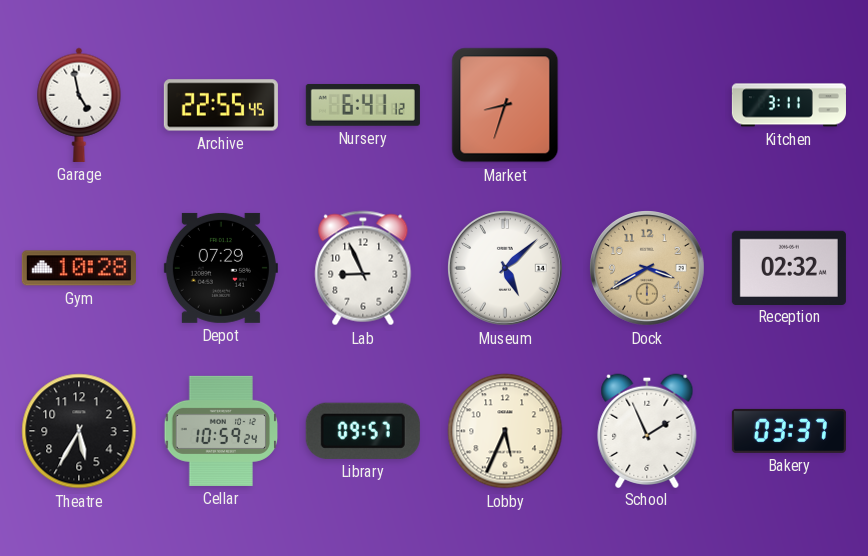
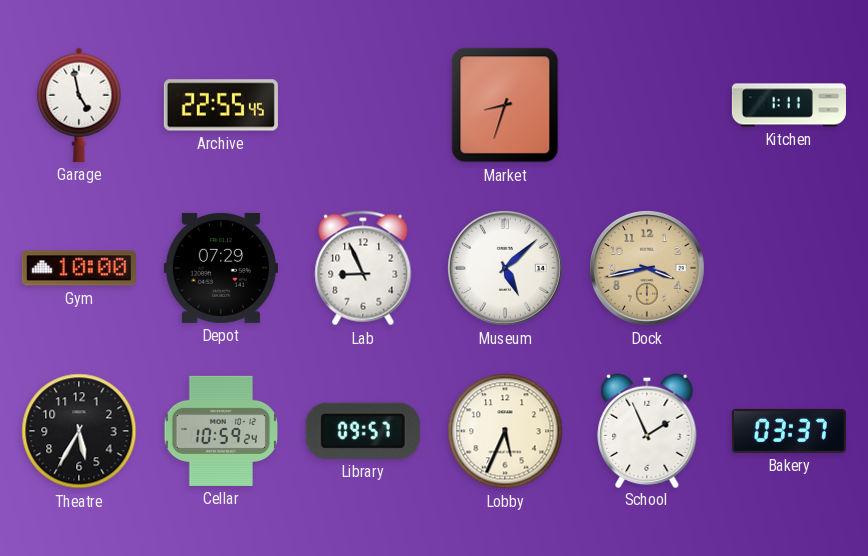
Nursery: 6:41 -> none
Kitchen: 3:11 -> 1:11
Gym: 10:28 -> 10:00
Dock: 3:40 -> 3:43
Reception: 02:32 -> none
